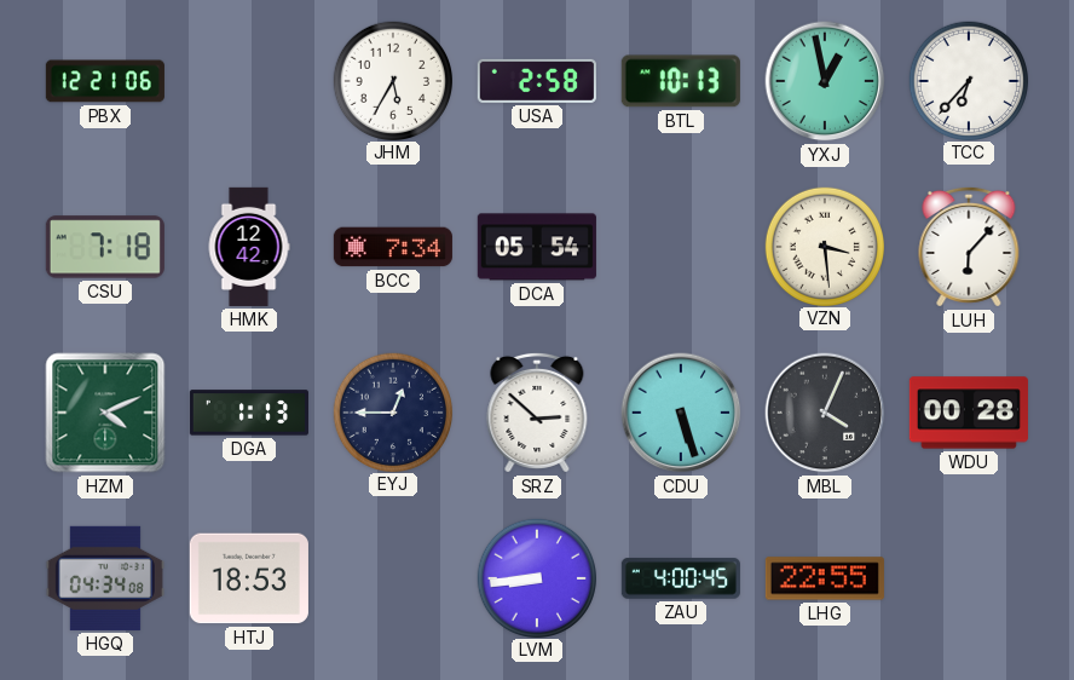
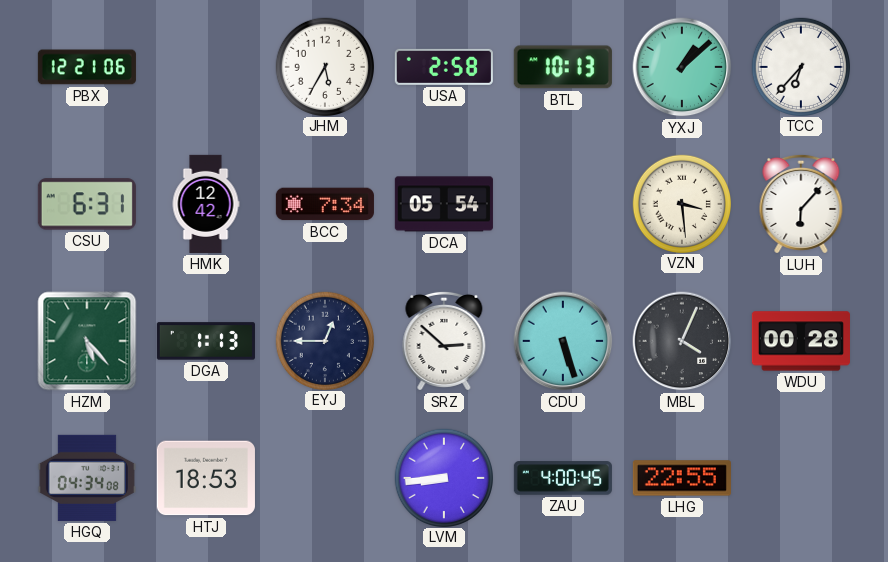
YXJ: 12:58 -> 1:08
CSU: 7:18 -> 6:31
HZM: 4:11 -> 5:23
